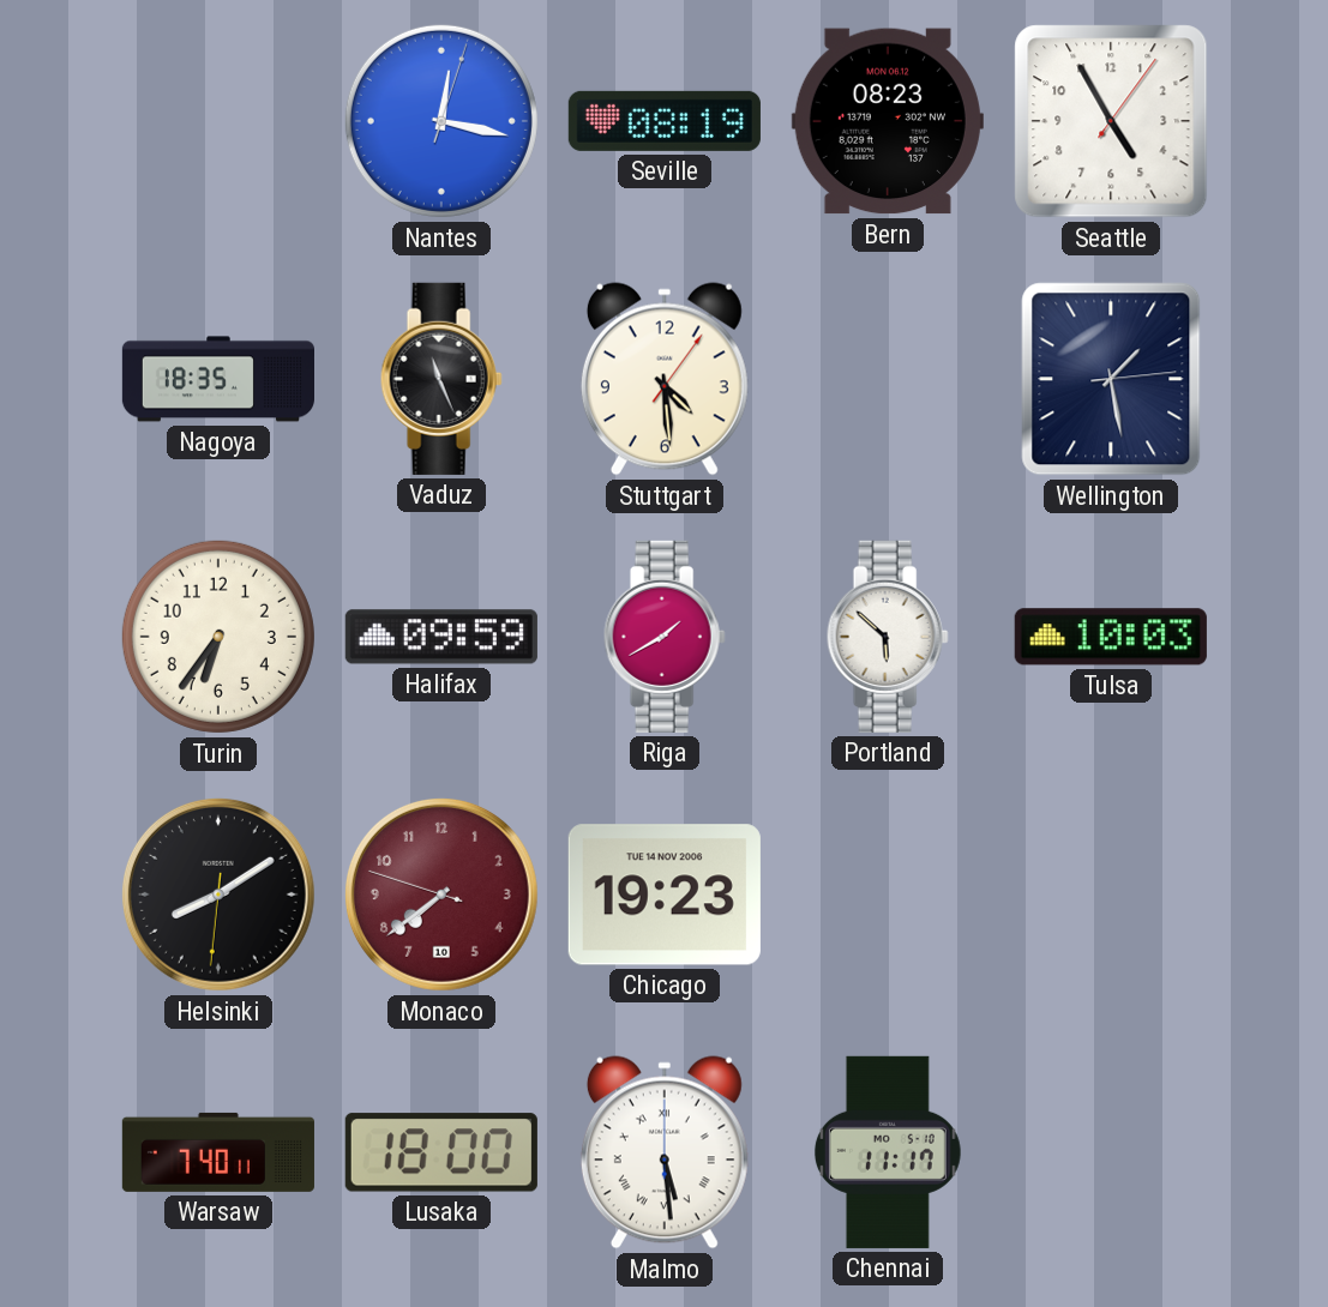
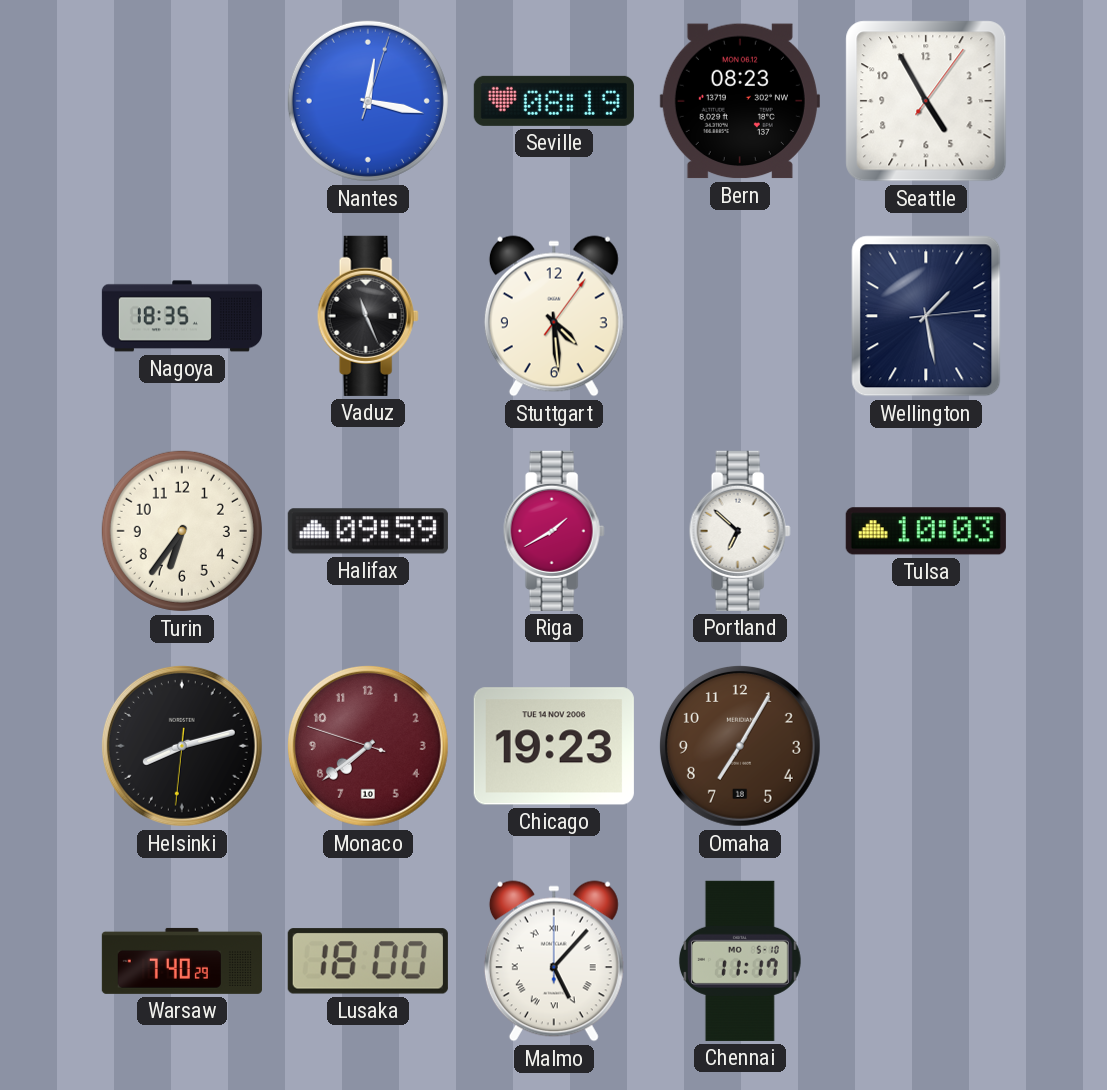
Portland: 5:52 -> 6:52
Helsinki: 8:09 -> 8:12
Omaha: none -> 7:05
Warsaw: 7:40:11 -> 7:40:29
Malmo: 5:29 -> 5:07
